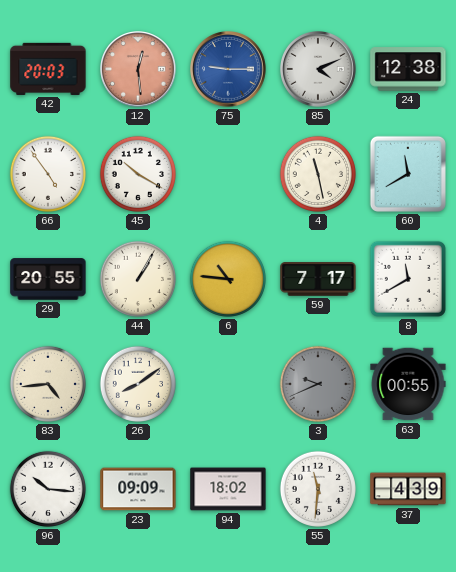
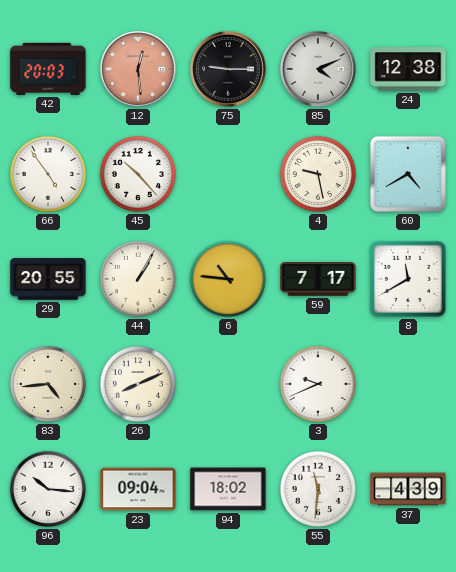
75 dial: blue -> black
45: 10:20 -> 10:23
4: 11:28 -> 9:28
60: 11:40 -> 4:40
26: 8:09 -> 8:11
3 dial: grey -> white
63: 00:55 -> none
23: 09:09 -> 09:04
